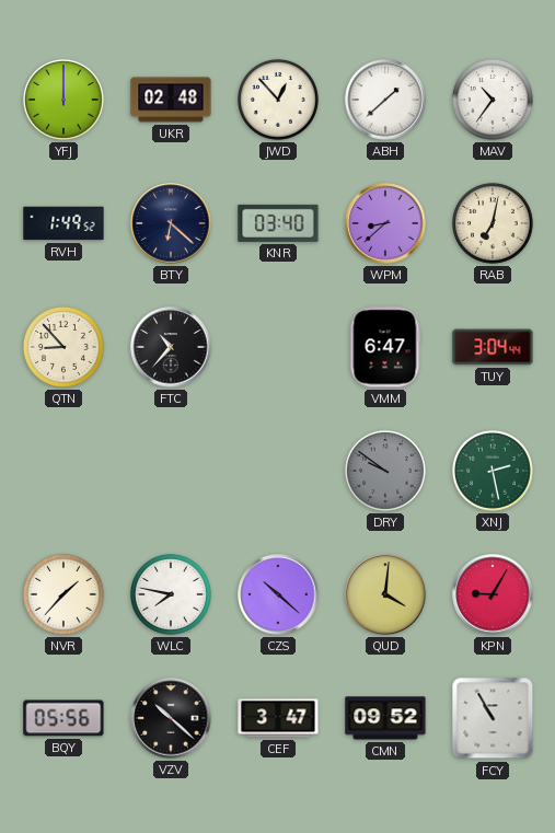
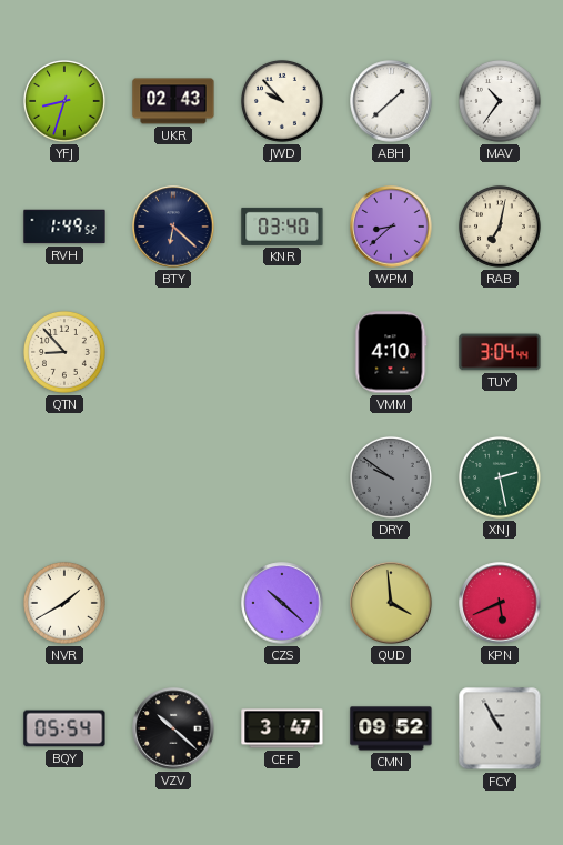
YFJ: 12:00 -> 8:33
UKR: 02:48 -> 02:43
JWD: 12:53 -> 9:53
FTC: 10:37 -> none
VMM: 6:47 -> 4:10
NVR: 1:37 -> 1:40
WLC: 7:47 -> none
QUD: 4:01 -> 3:59
KPN: 9:05 -> 5:41
BQY: 05:56 -> 05:54
